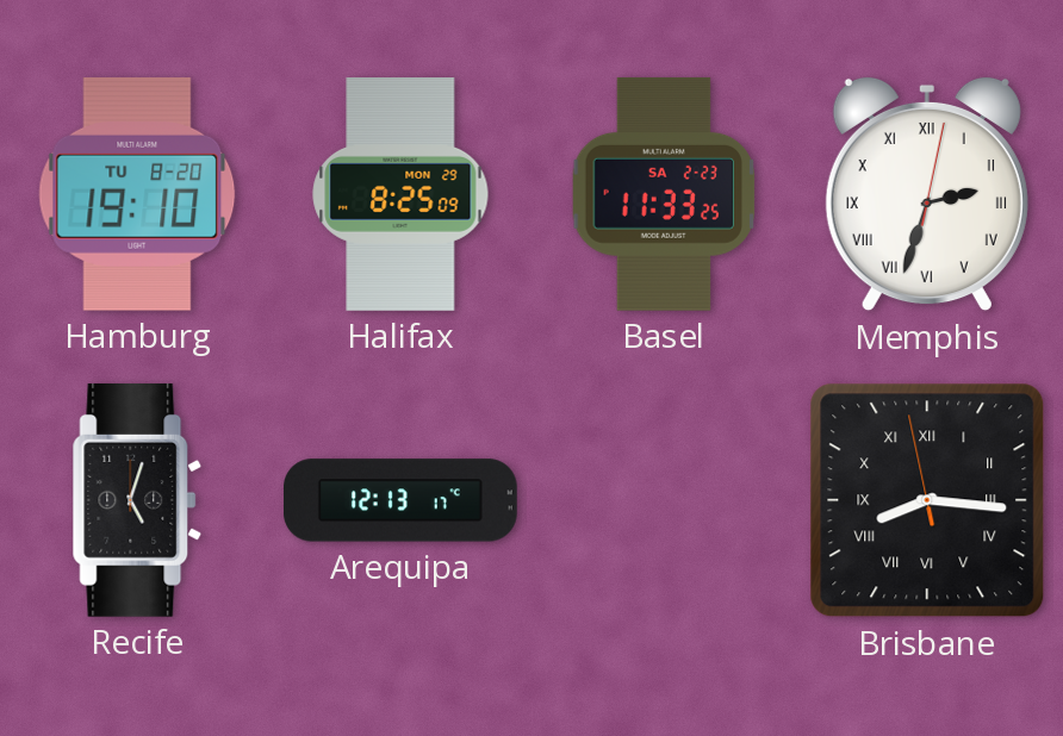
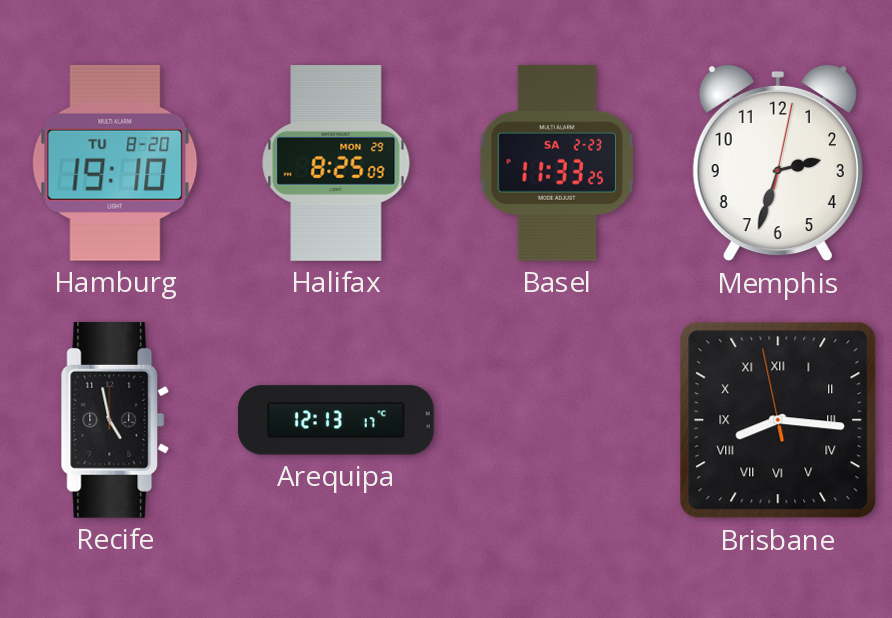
Memphis numerals: Roman -> Arabic
Recife: 5:03 -> 4:58
